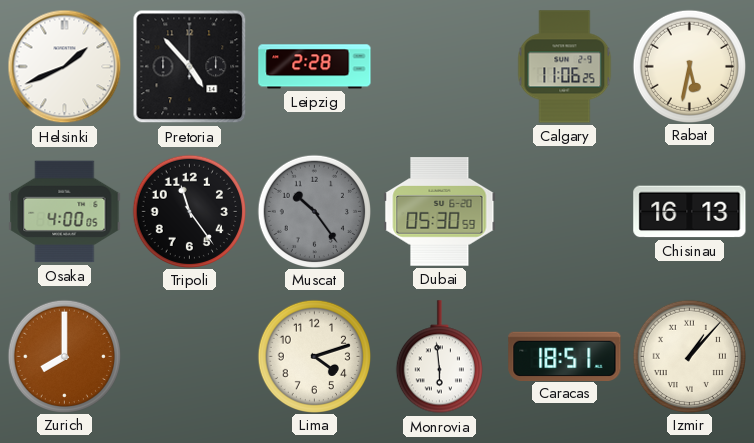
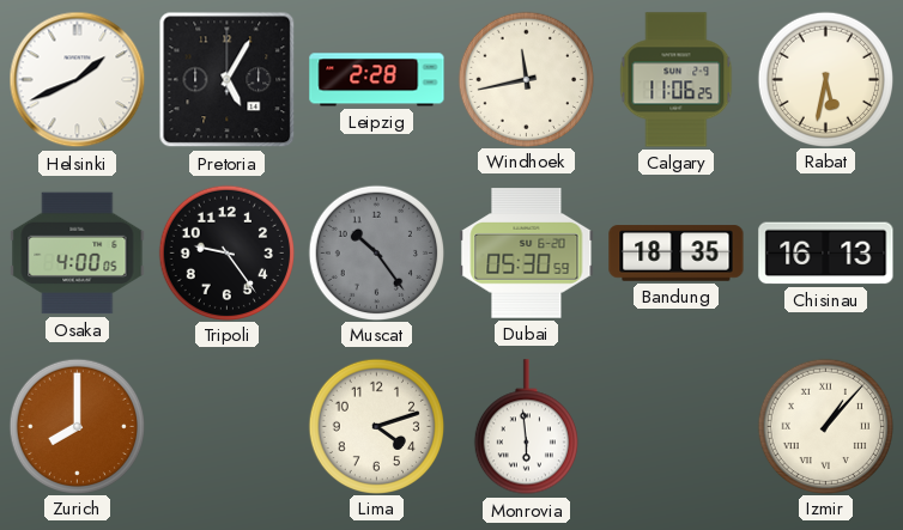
Pretoria: 4:53 -> 5:05
Windhoek: none -> 11:43
Tripoli: 11:24 -> 9:24
Bandung: none -> 18:35
Caracas: 18:51 -> none
